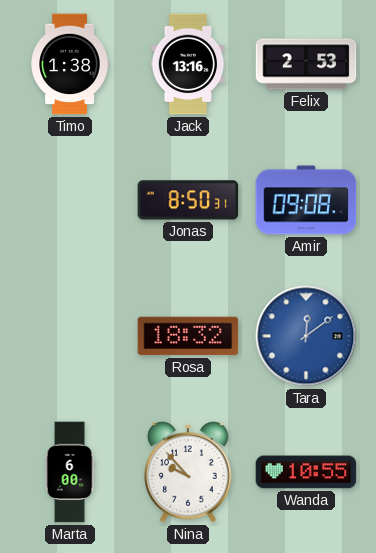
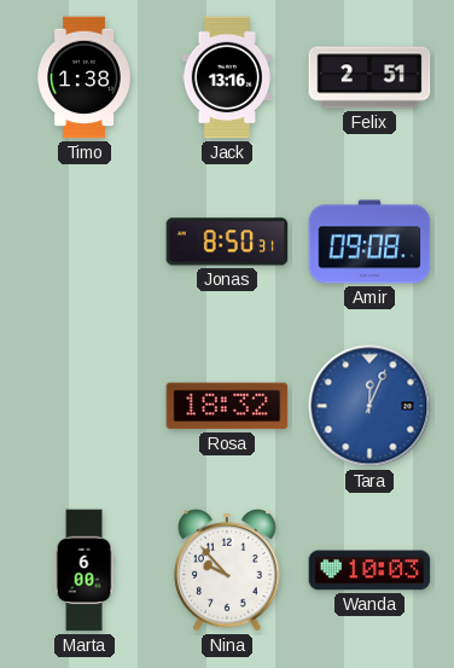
Felix: 2:53 -> 2:51
Tara: 12:09 -> 12:04
Wanda: 10:55 -> 10:03
